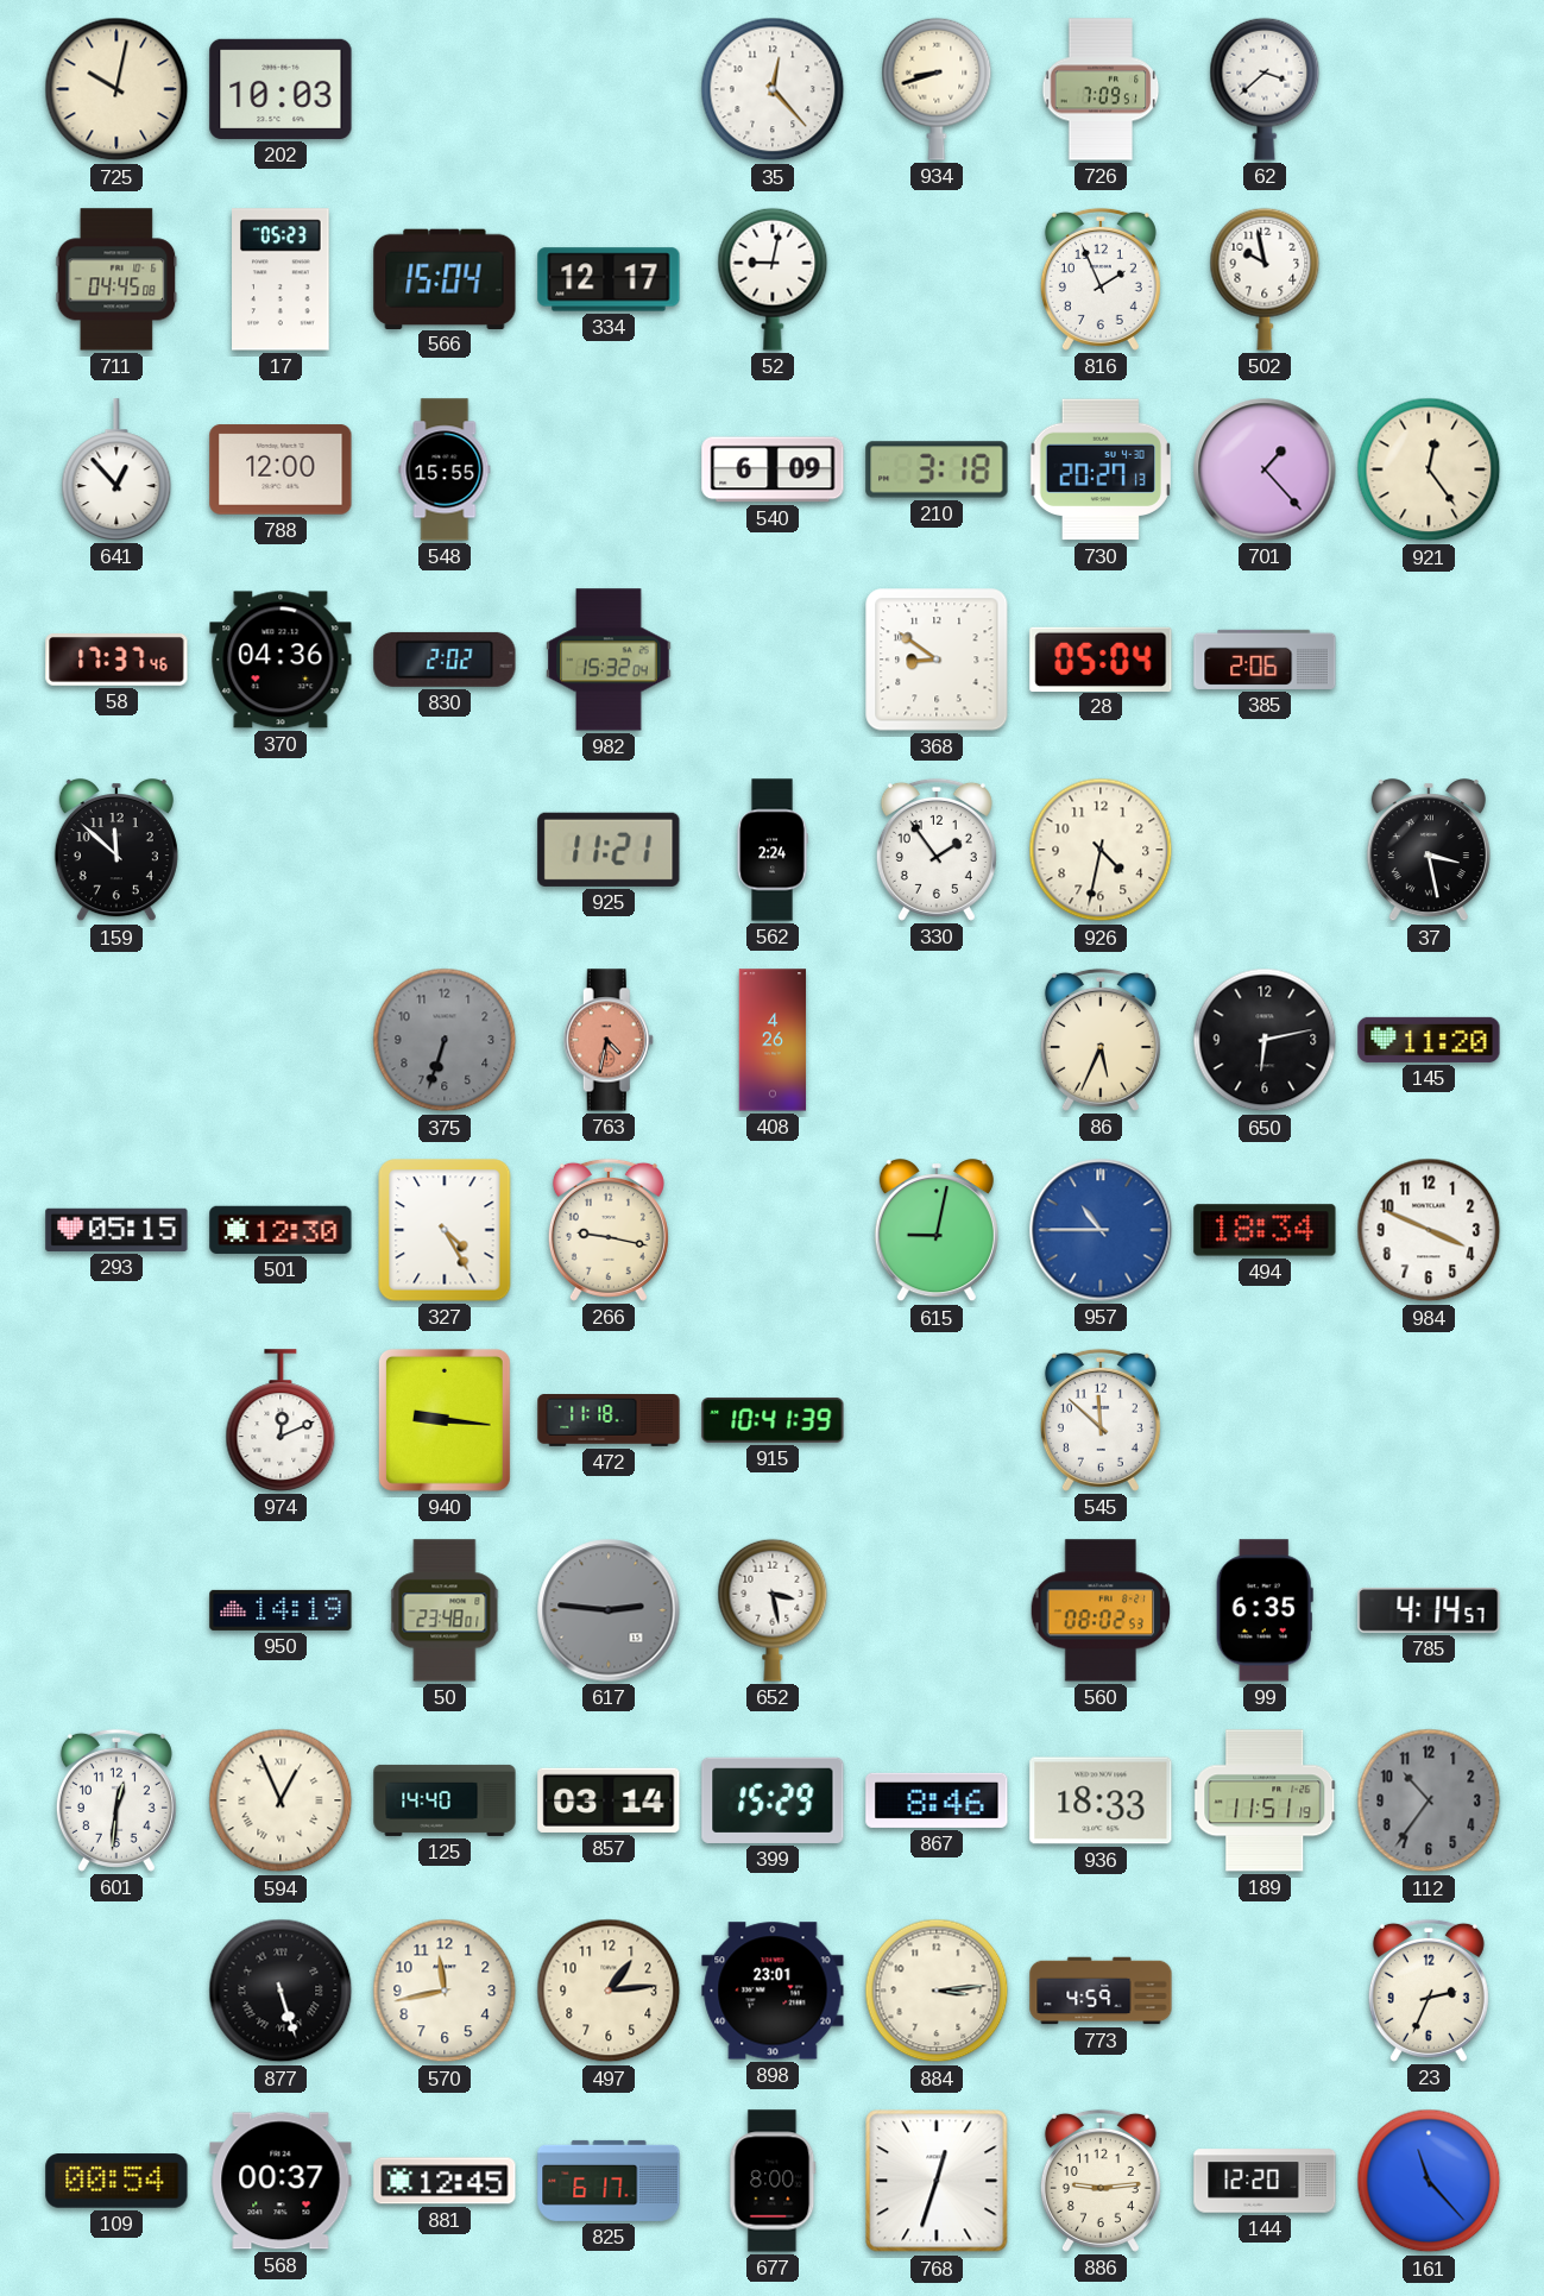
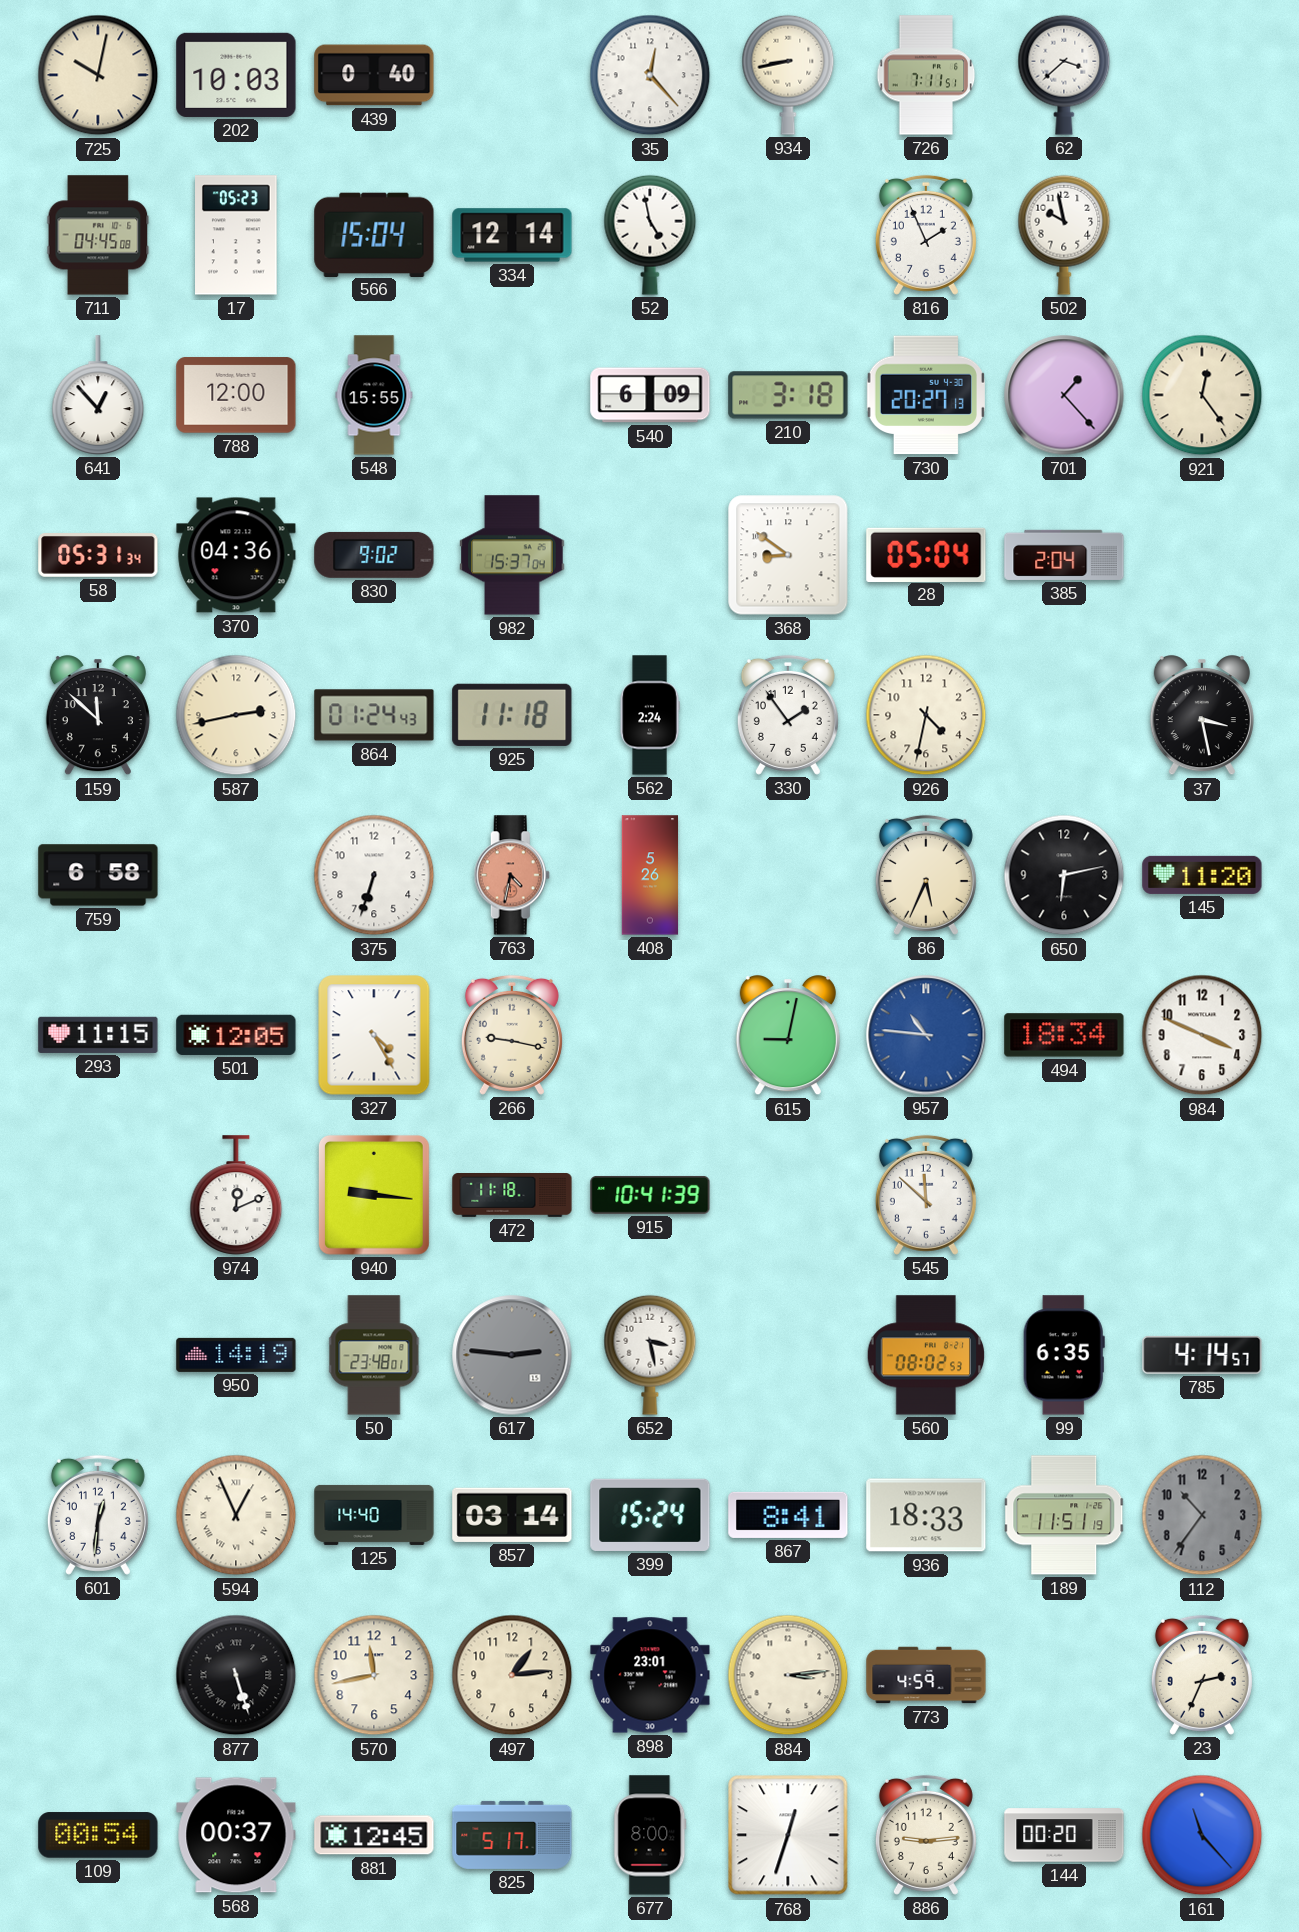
439: none -> 0:40
934: 8:42 -> 8:43
726: 7:09 -> 7:11
334: 12:17 -> 12:14
52: 9:02 -> 4:58
58: 17:37 -> 05:31
830: 2:02 -> 9:02
982: 15:32 -> 15:37
385: 2:06 -> 2:04
587: none -> 2:43
864: none -> 01:24
925: 11:21 -> 11:18
759: none -> 6:58
375 dial: grey -> white
408: 4:26 -> 5:26
293: 05:15 -> 11:15
501: 12:30 -> 12:05
957: 10:45 -> 10:46
399: 15:29 -> 15:24
867: 8:46 -> 8:41
825: 6:17 -> 5:17
144: 12:20 -> 00:20
